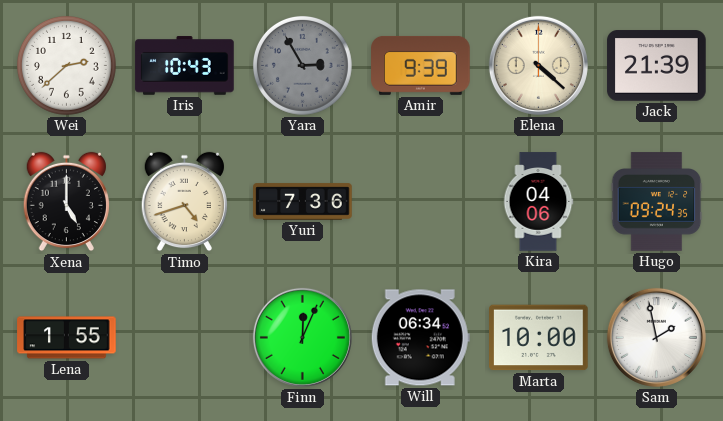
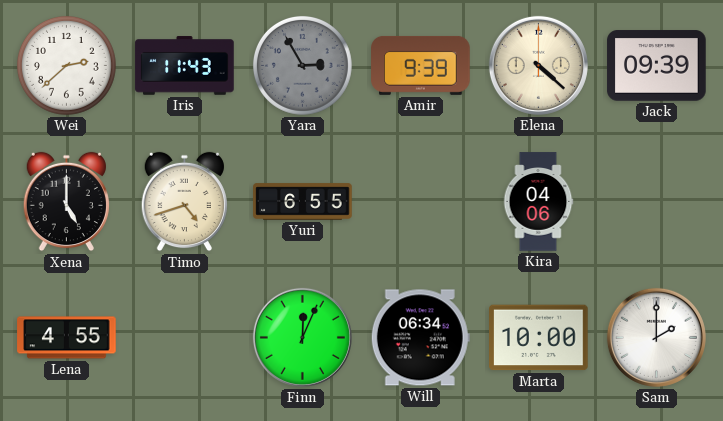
Iris: 10:43 -> 11:43
Jack: 21:39 -> 09:39
Yuri: 7:36 -> 6:55
Hugo: 09:24 -> none
Lena: 1:55 -> 4:55
Sam: 1:58 -> 2:00
